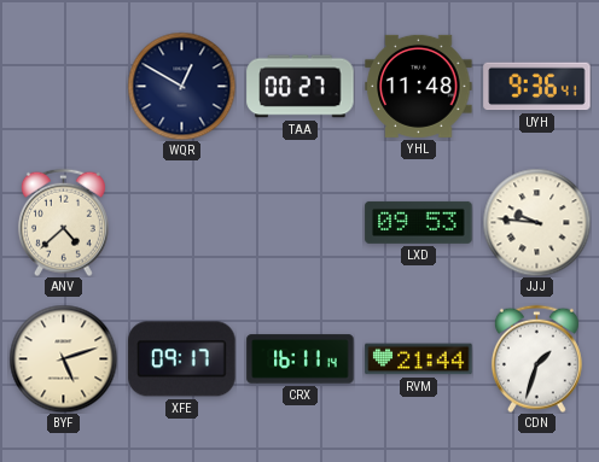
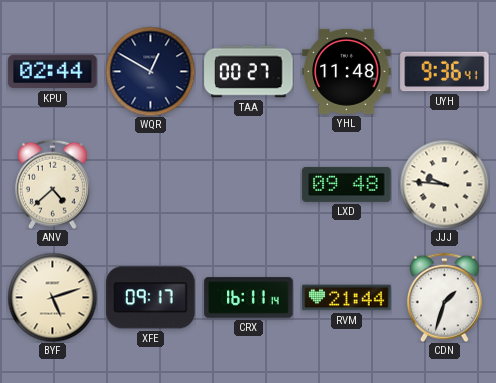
KPU: none -> 02:44
LXD: 09:53 -> 09:48
